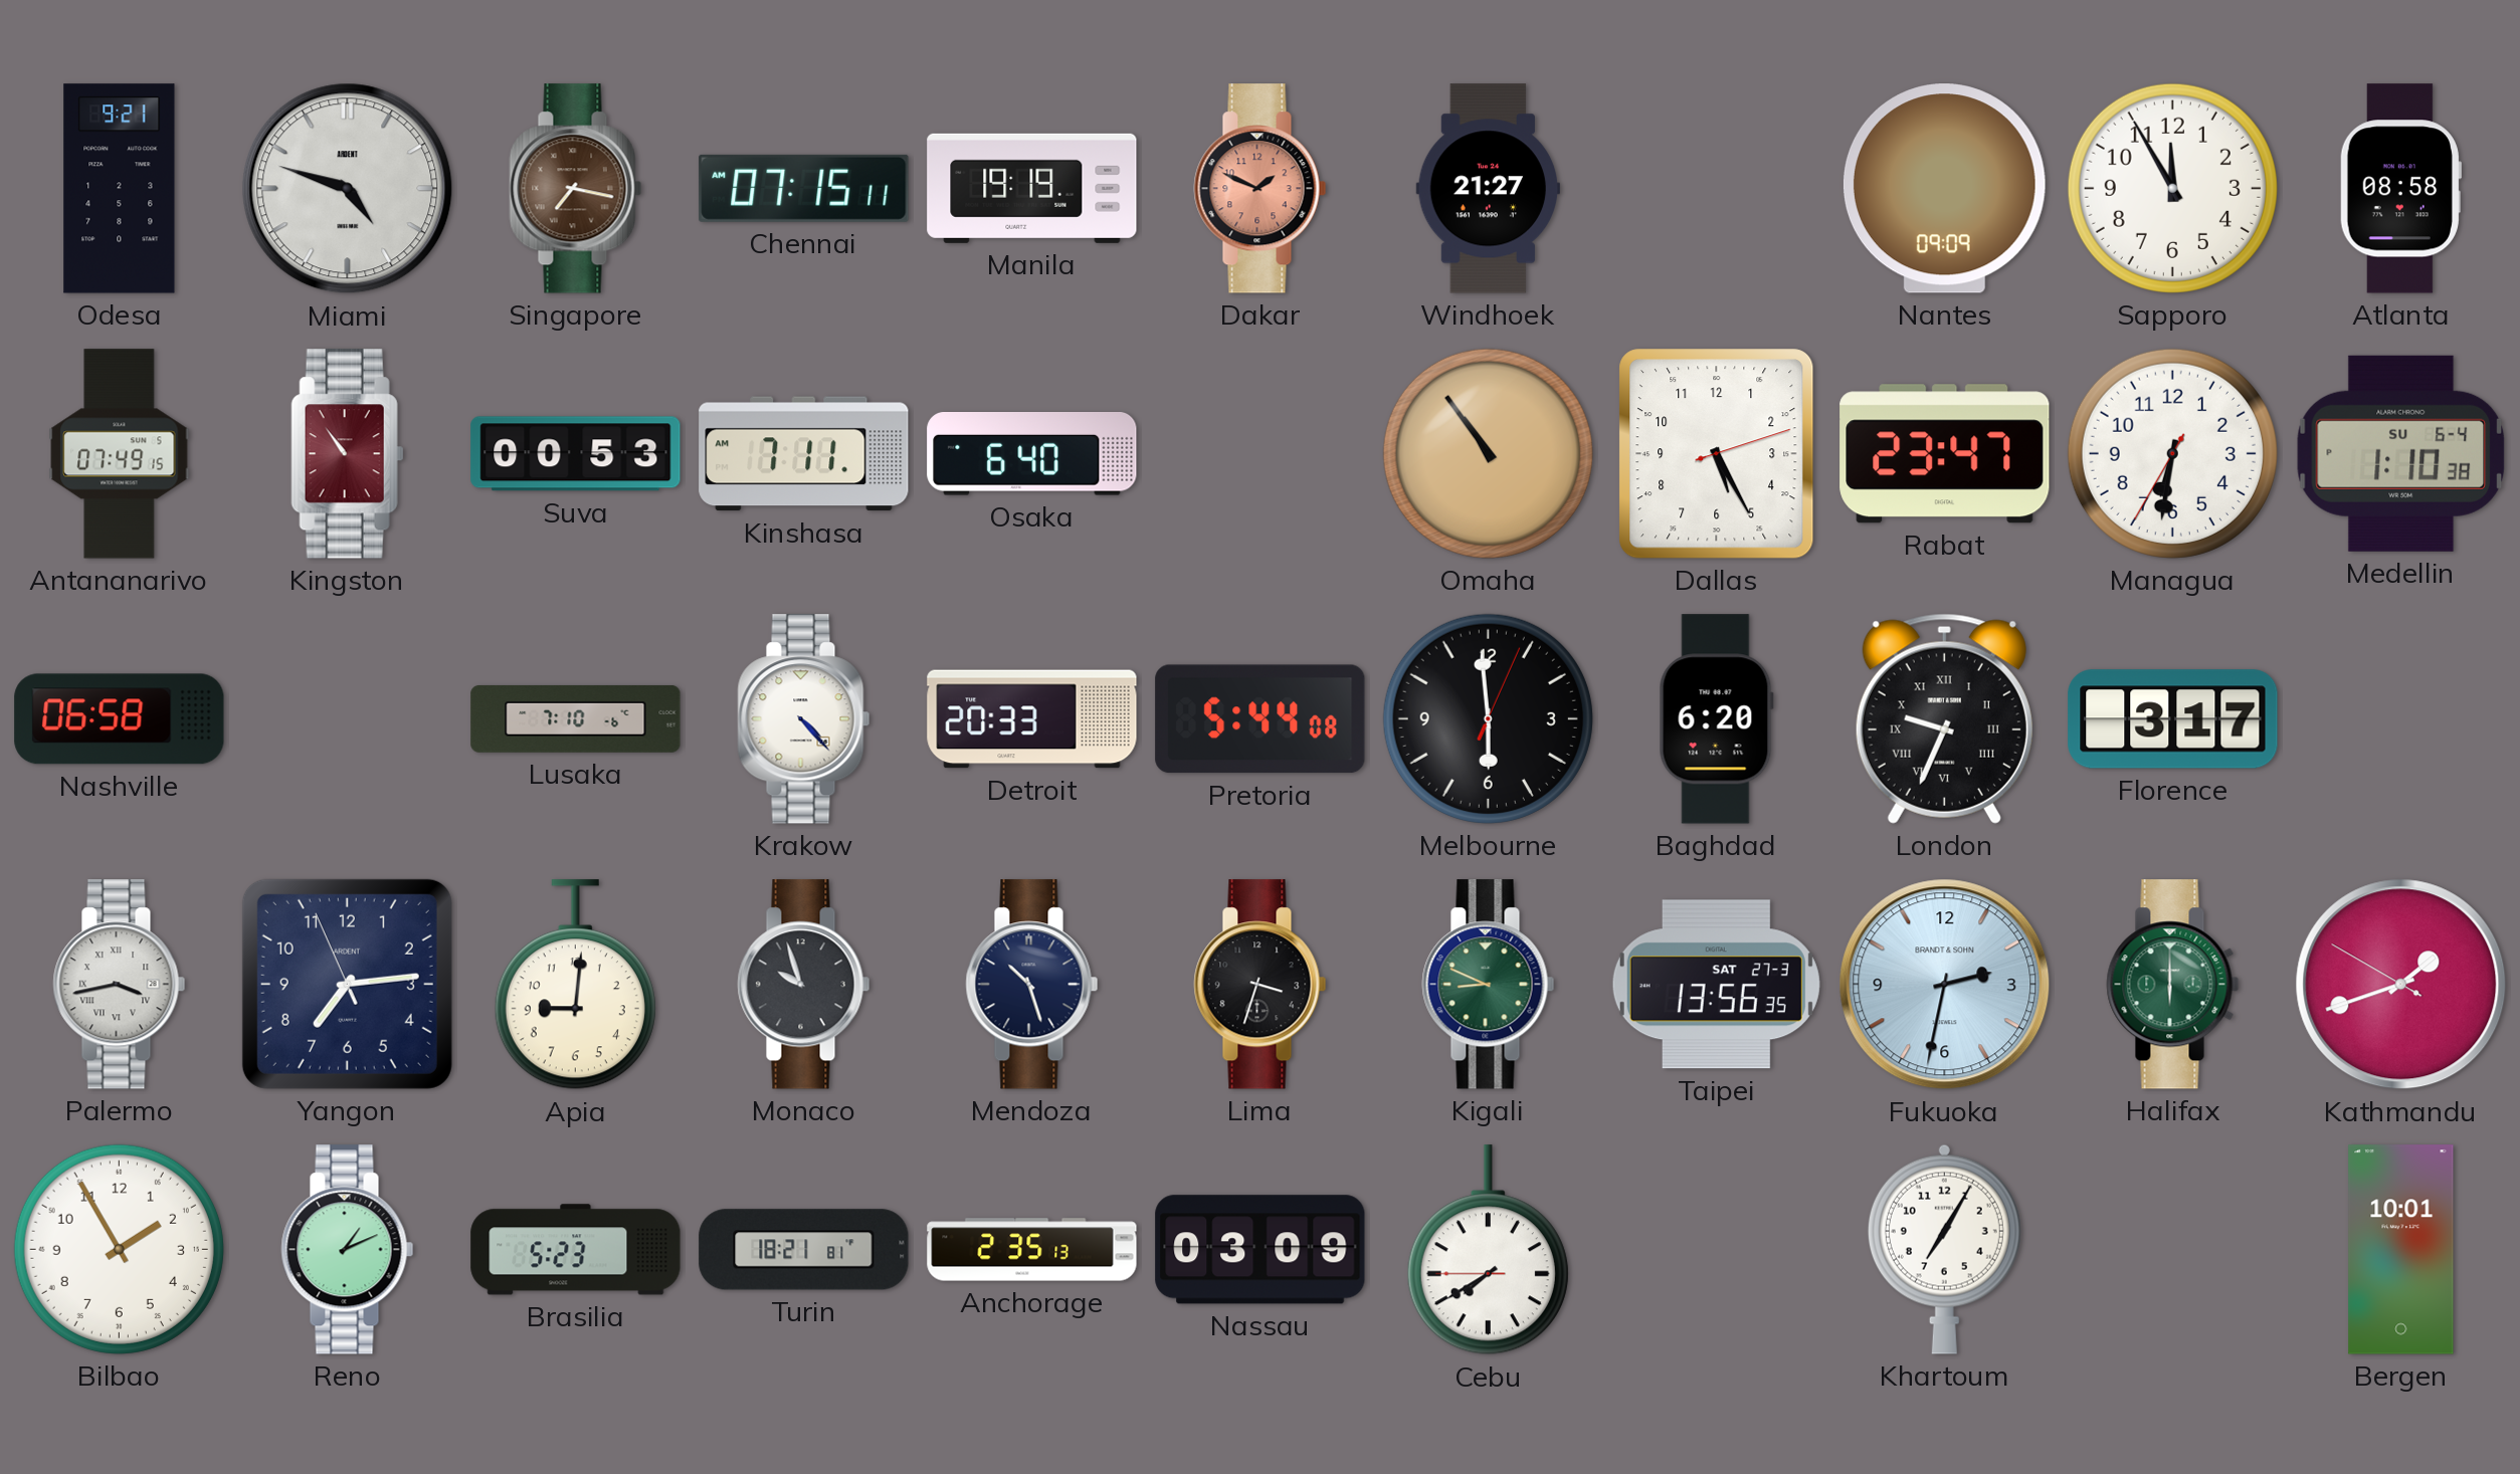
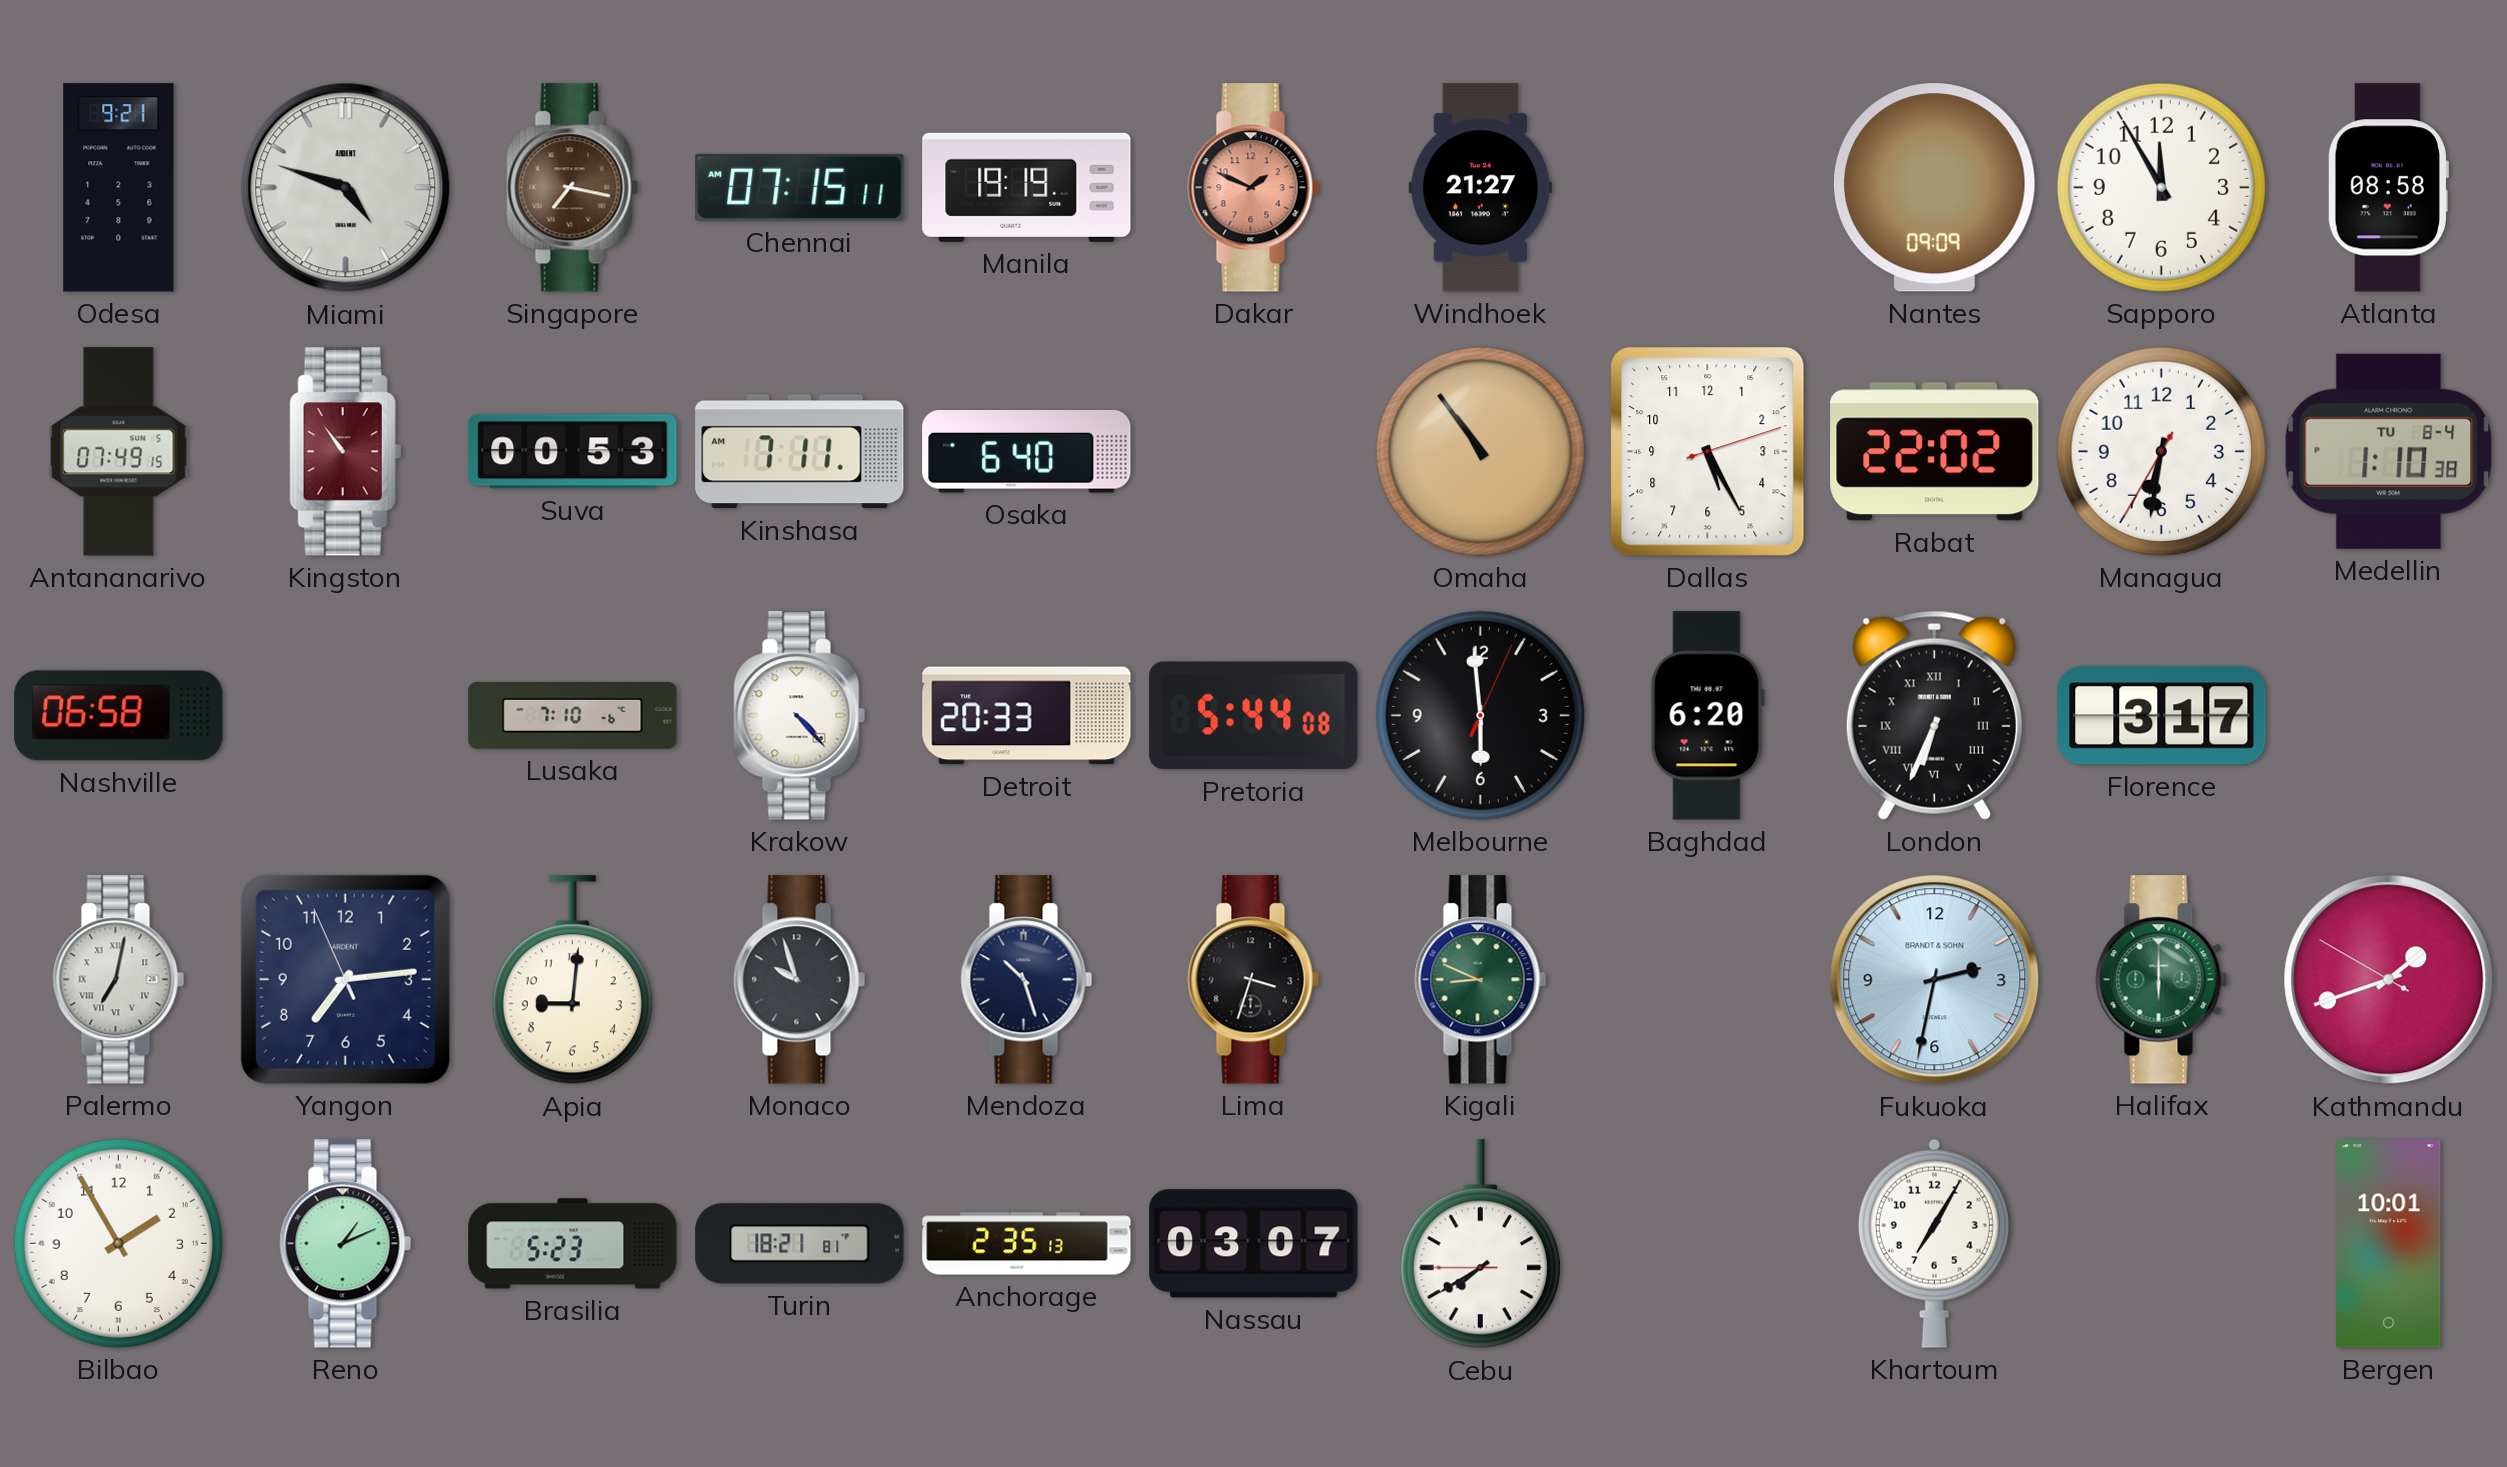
Rabat: 23:47 -> 22:02
Medellin date: SU 6-4 -> TU 8-4
London: 9:34 -> 6:34
Palermo: 3:43 -> 7:02
Taipei: 13:56 -> none
Nassau: 03:09 -> 03:07
